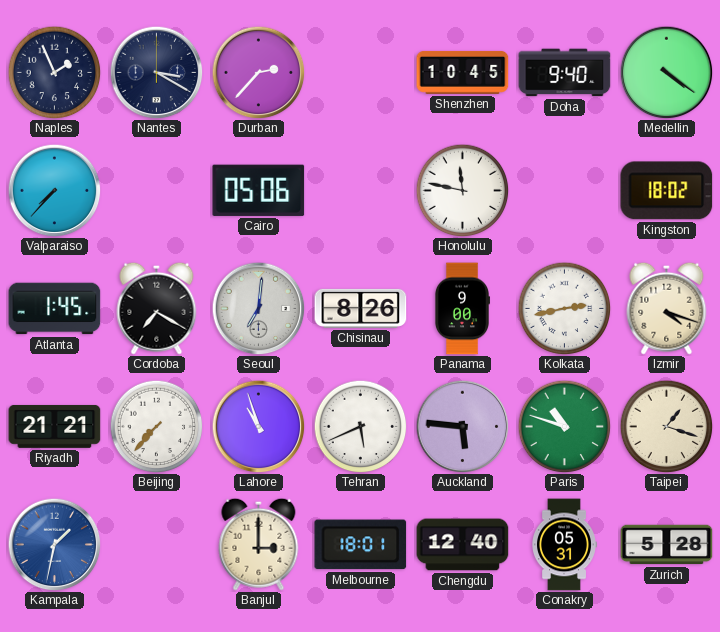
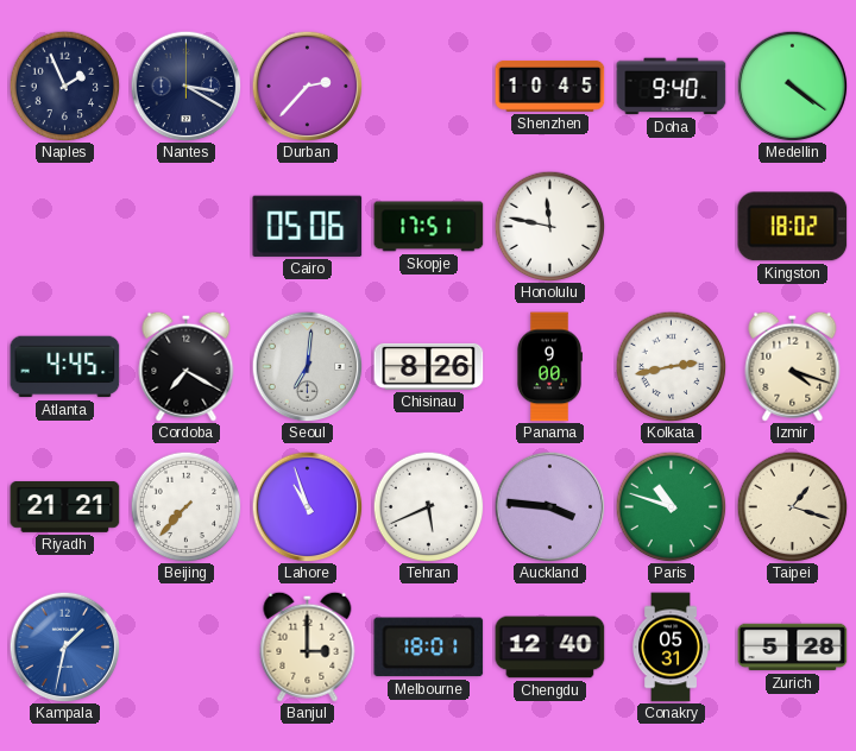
Valparaiso: 7:37 -> none
Skopje: none -> 17:51
Atlanta: 1:45 -> 4:45
Auckland: 5:46 -> 3:46
